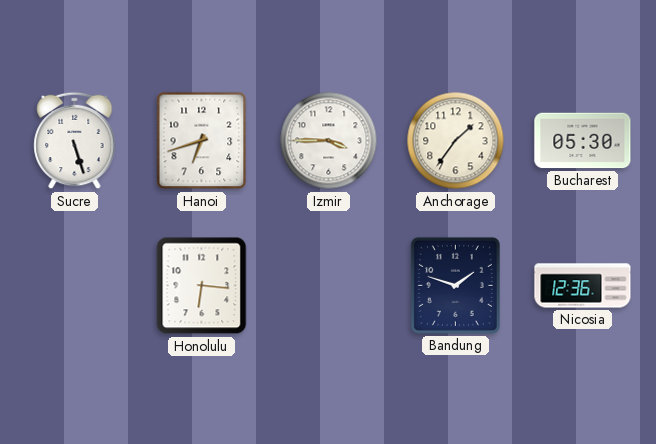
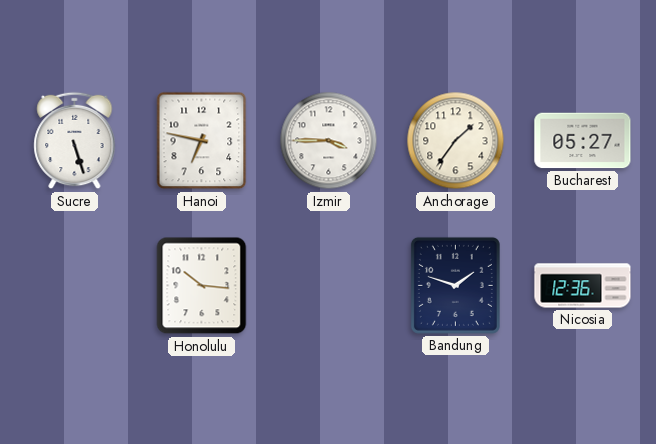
Hanoi: 6:42 -> 6:47
Bucharest: 05:30 -> 05:27
Honolulu: 6:16 -> 10:16
